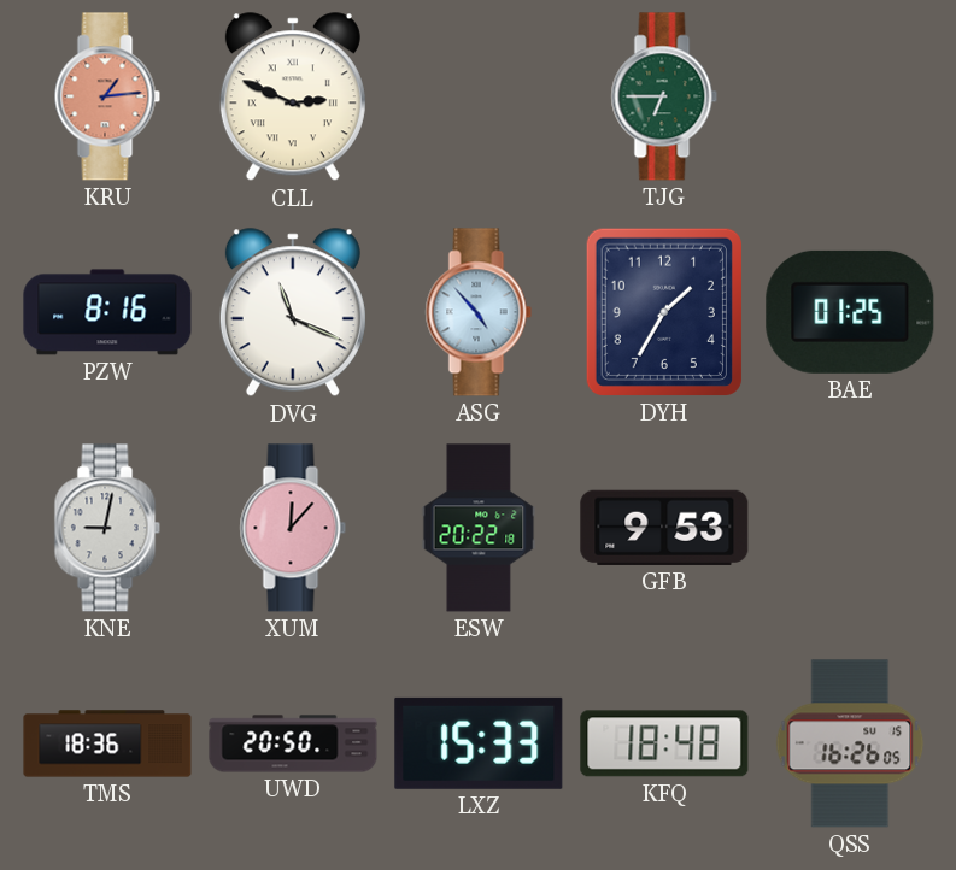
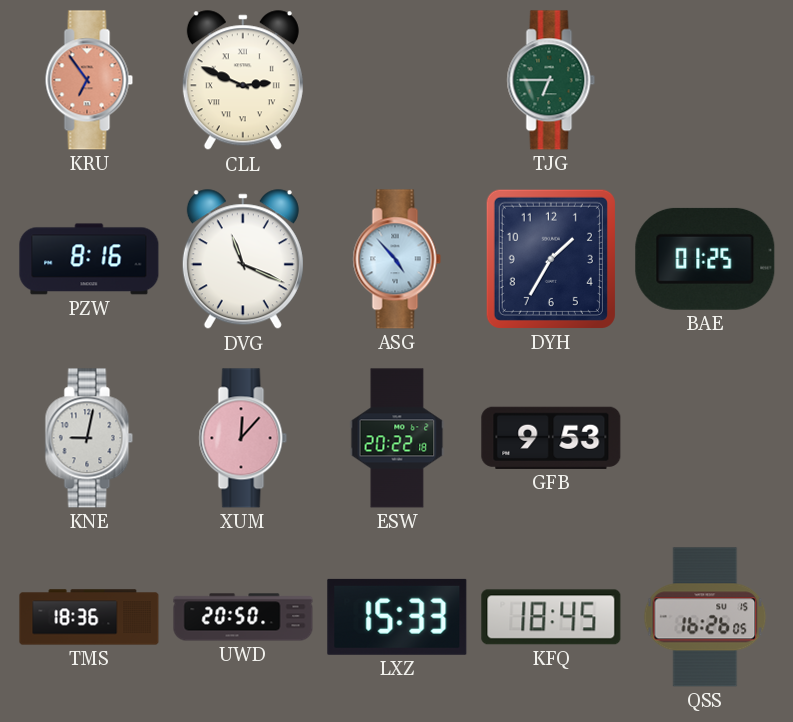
KRU: 1:14 -> 6:54
KFQ: 18:48 -> 18:45
